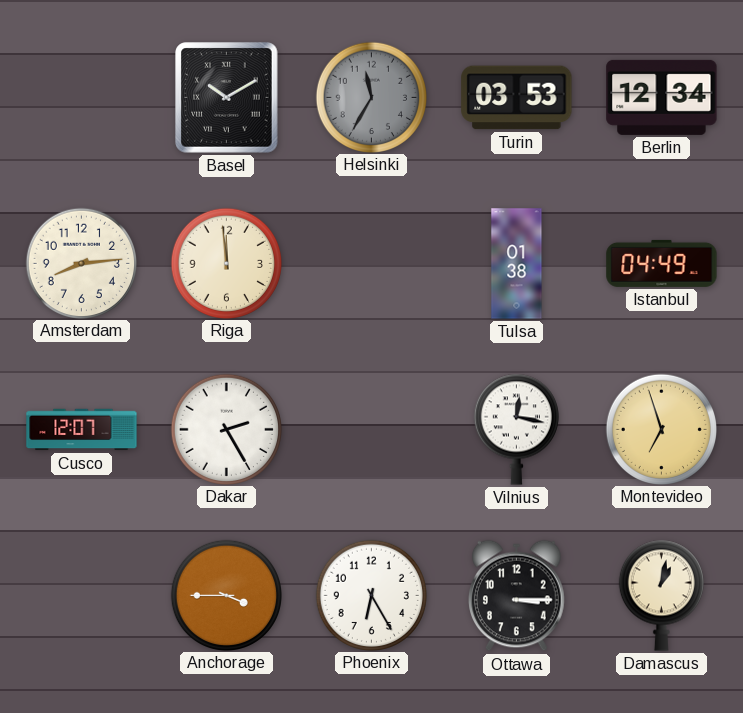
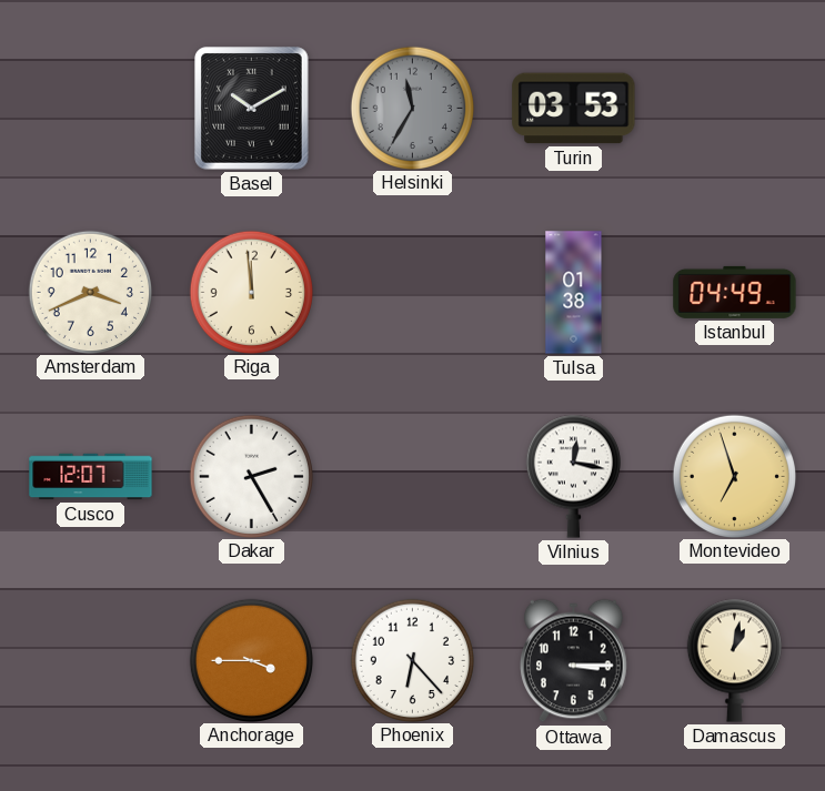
Berlin: 12:34 -> none
Amsterdam: 8:14 -> 3:41
Phoenix: 6:25 -> 6:23
